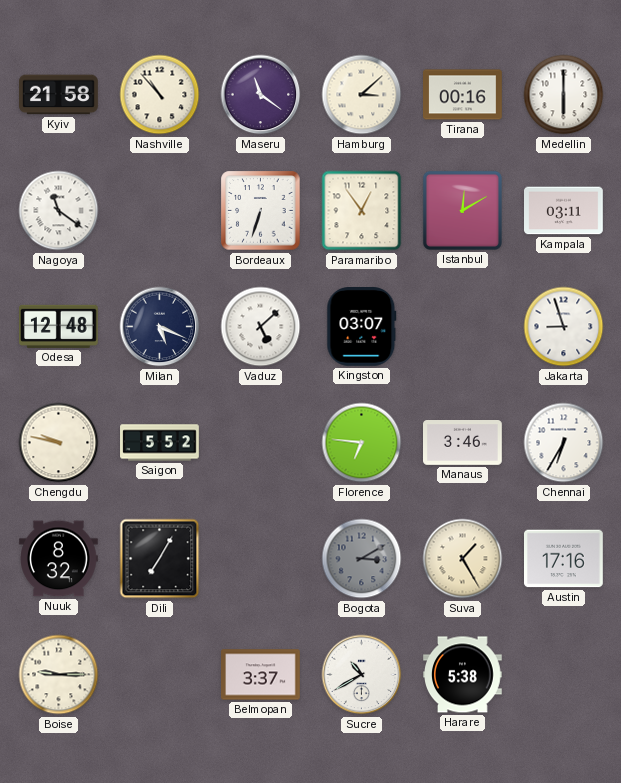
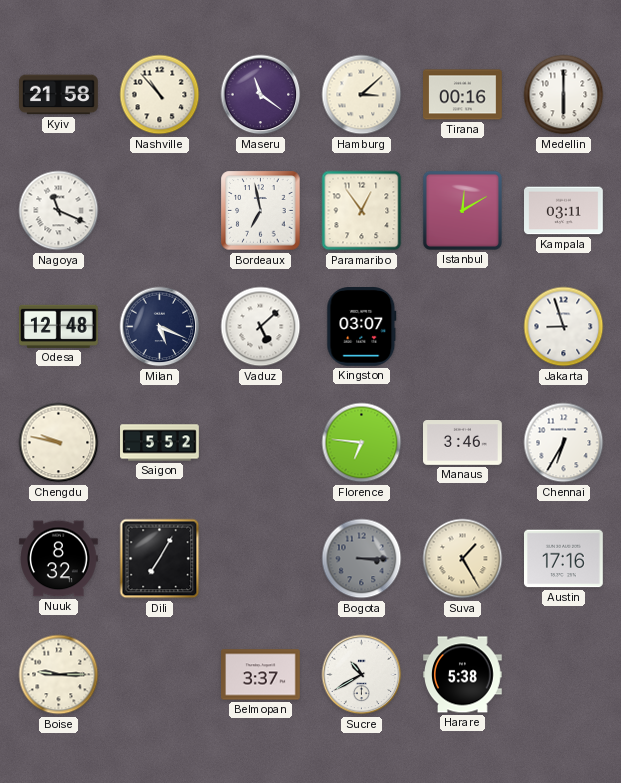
Nagoya: 11:21 -> 11:19
Bordeaux: 6:33 -> 6:58
Bogota: 3:10 -> 3:15
